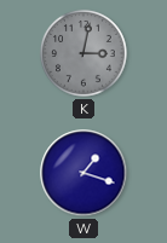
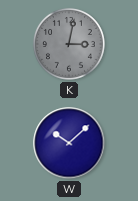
W: 1:18 -> 10:08
